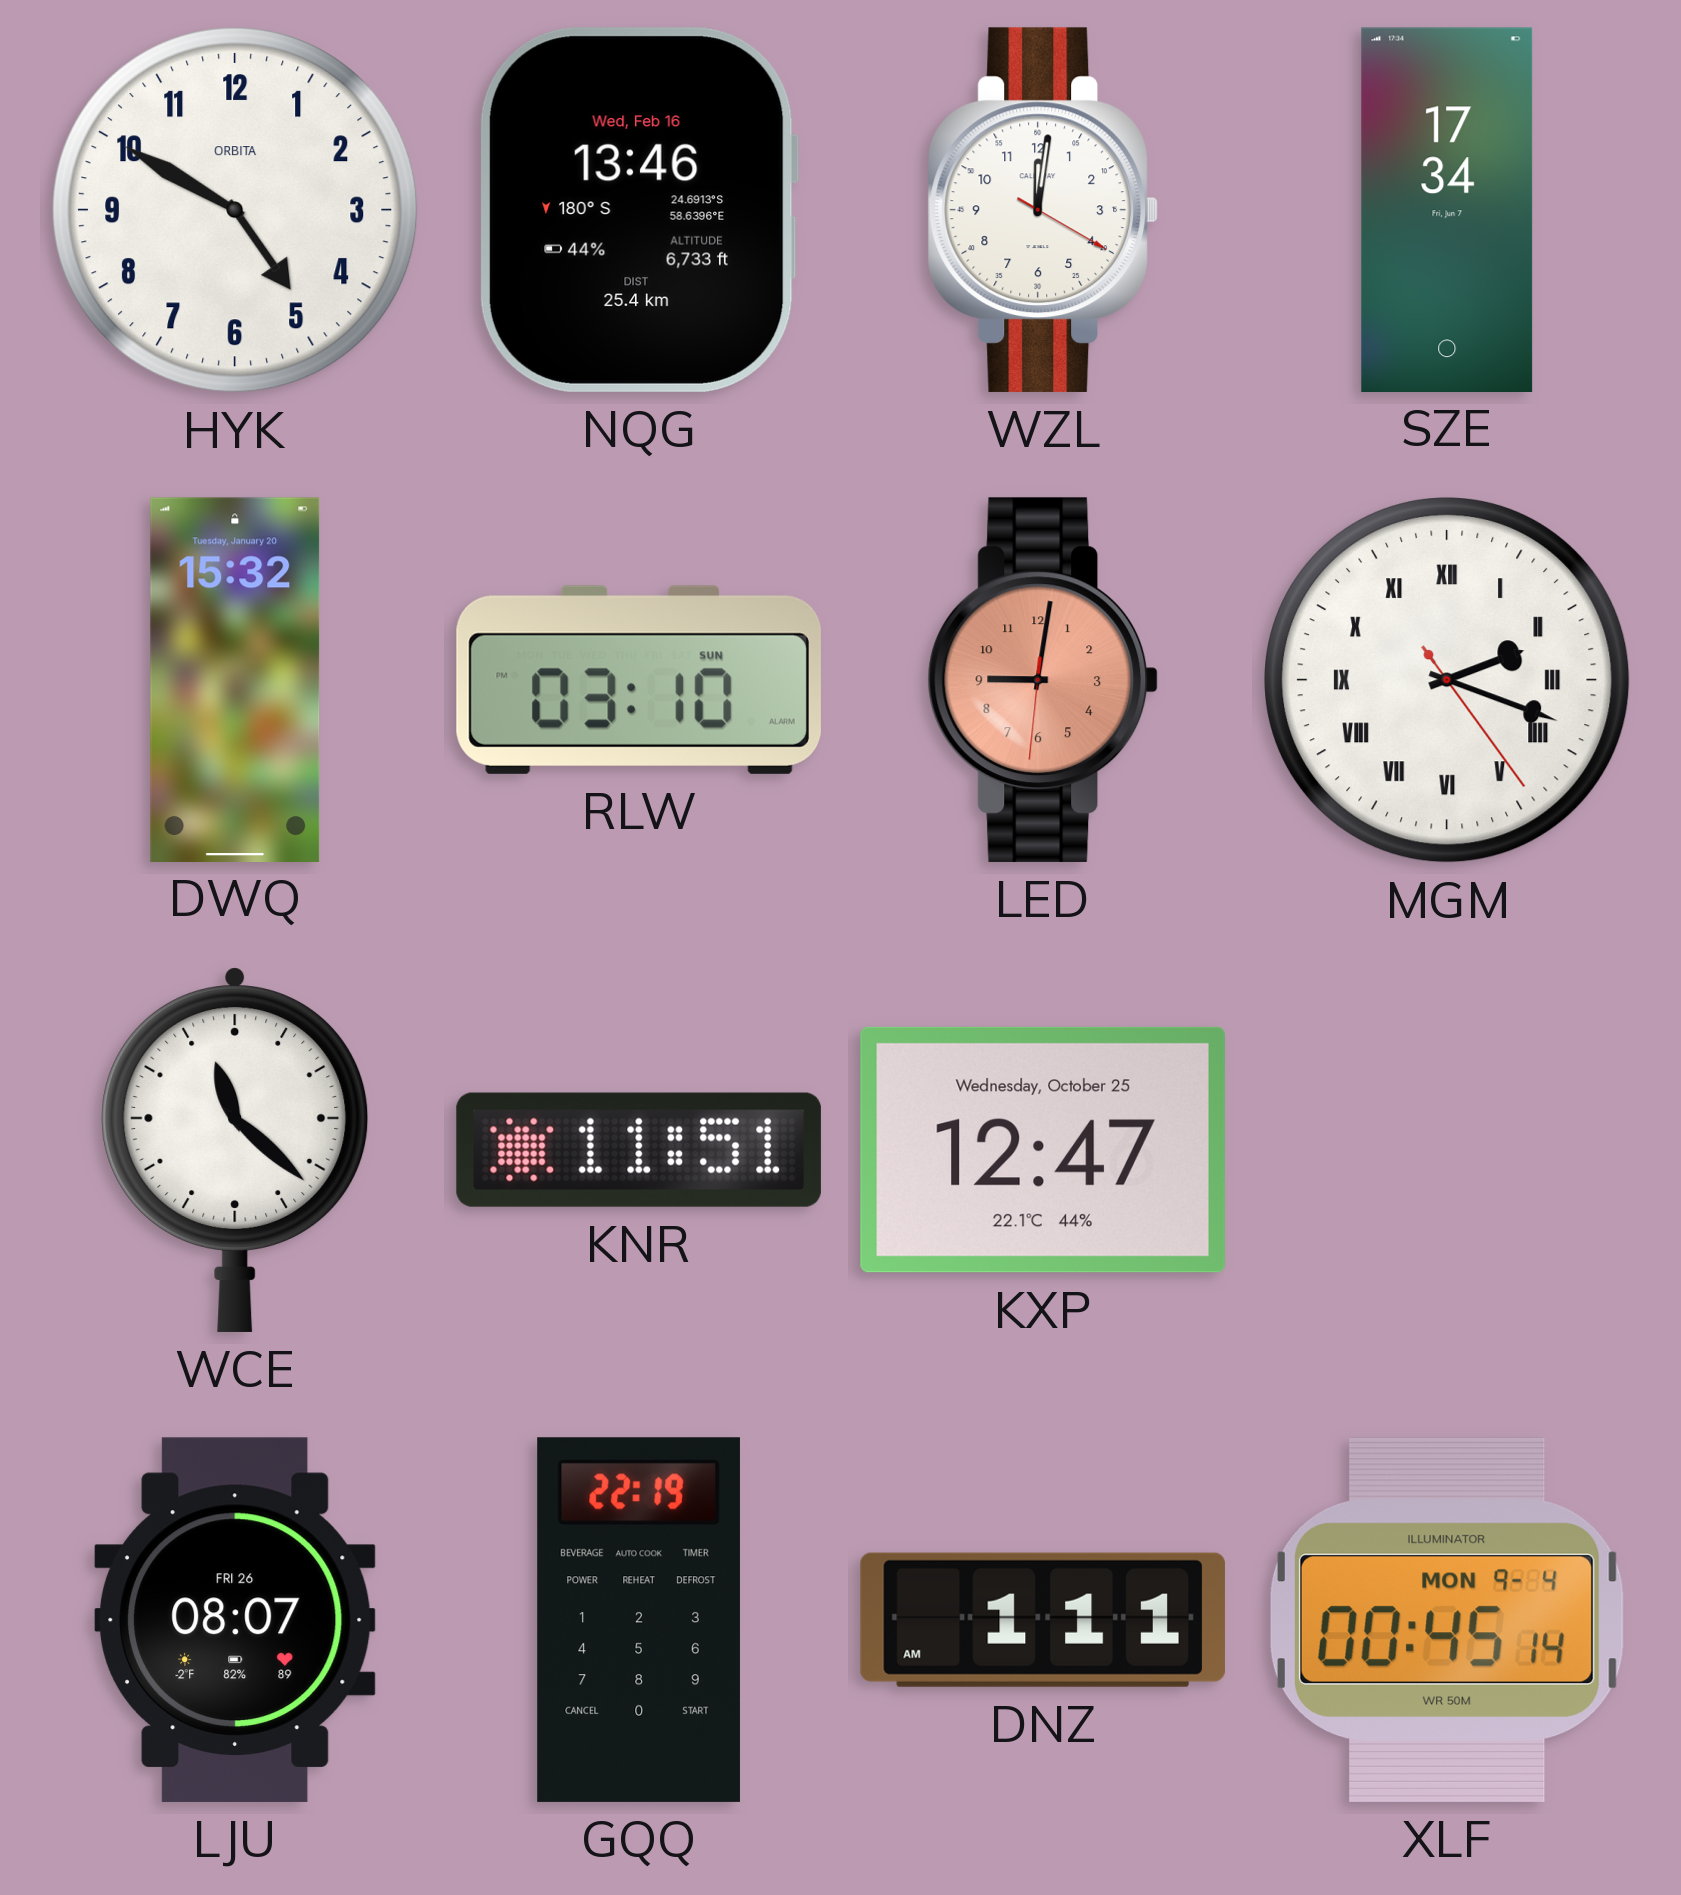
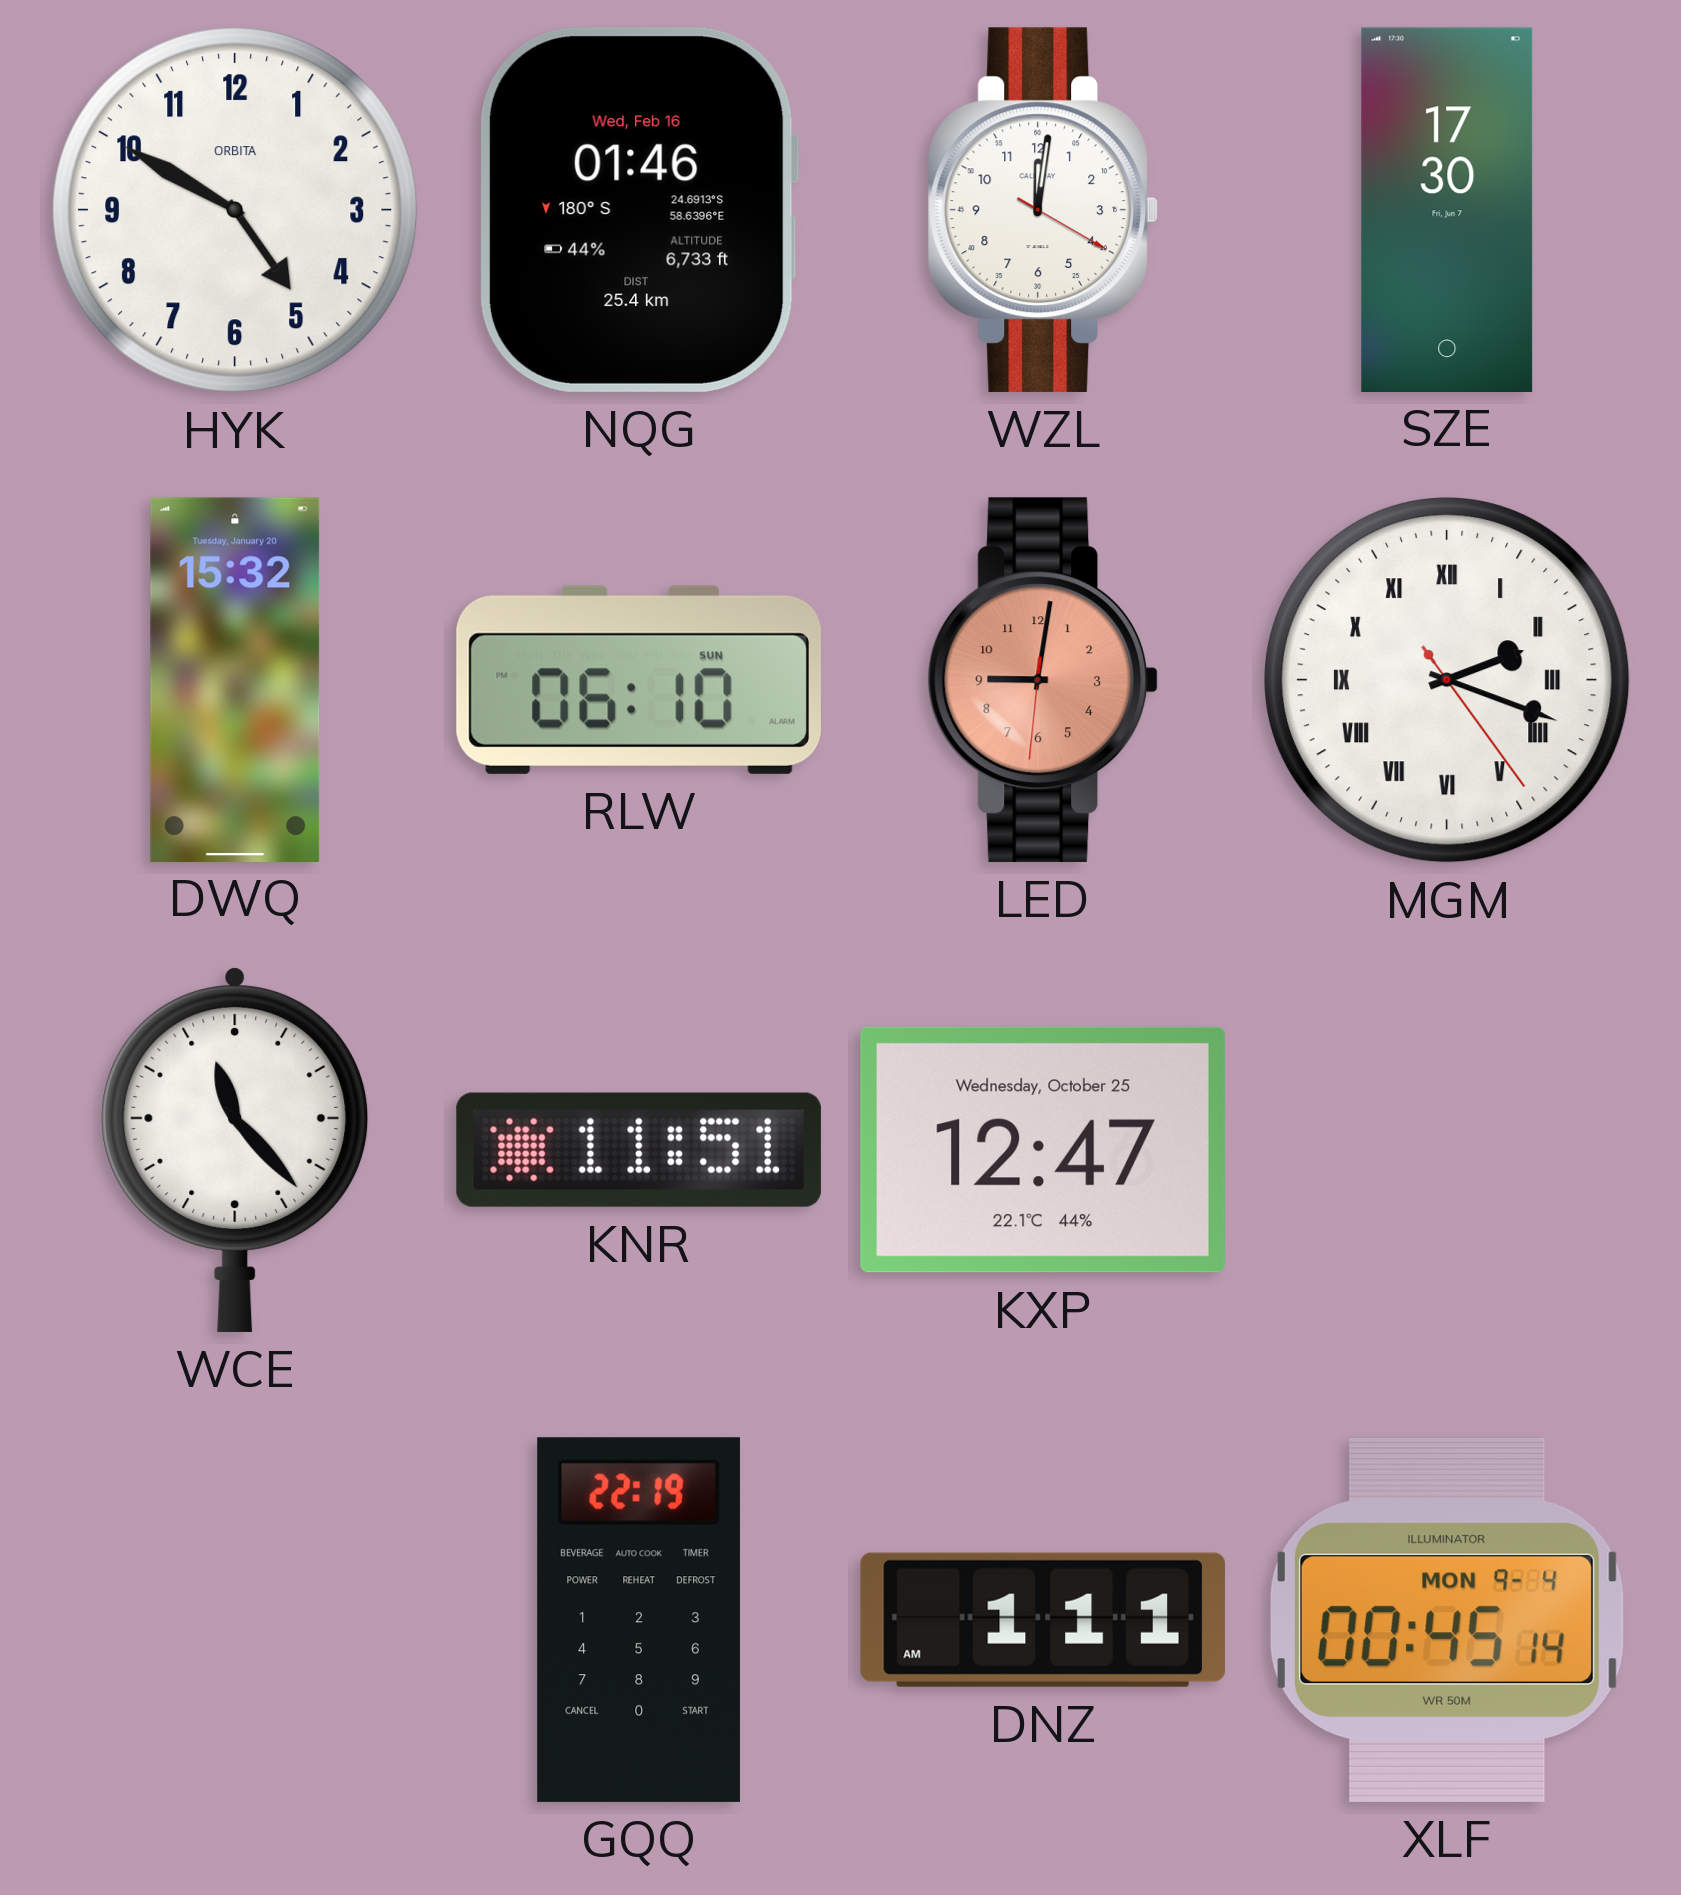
NQG: 13:46 -> 01:46
SZE: 17:34 -> 17:30
RLW: 03:10 -> 06:10
WCE: 11:22 -> 11:23
LJU: 08:07 -> none
